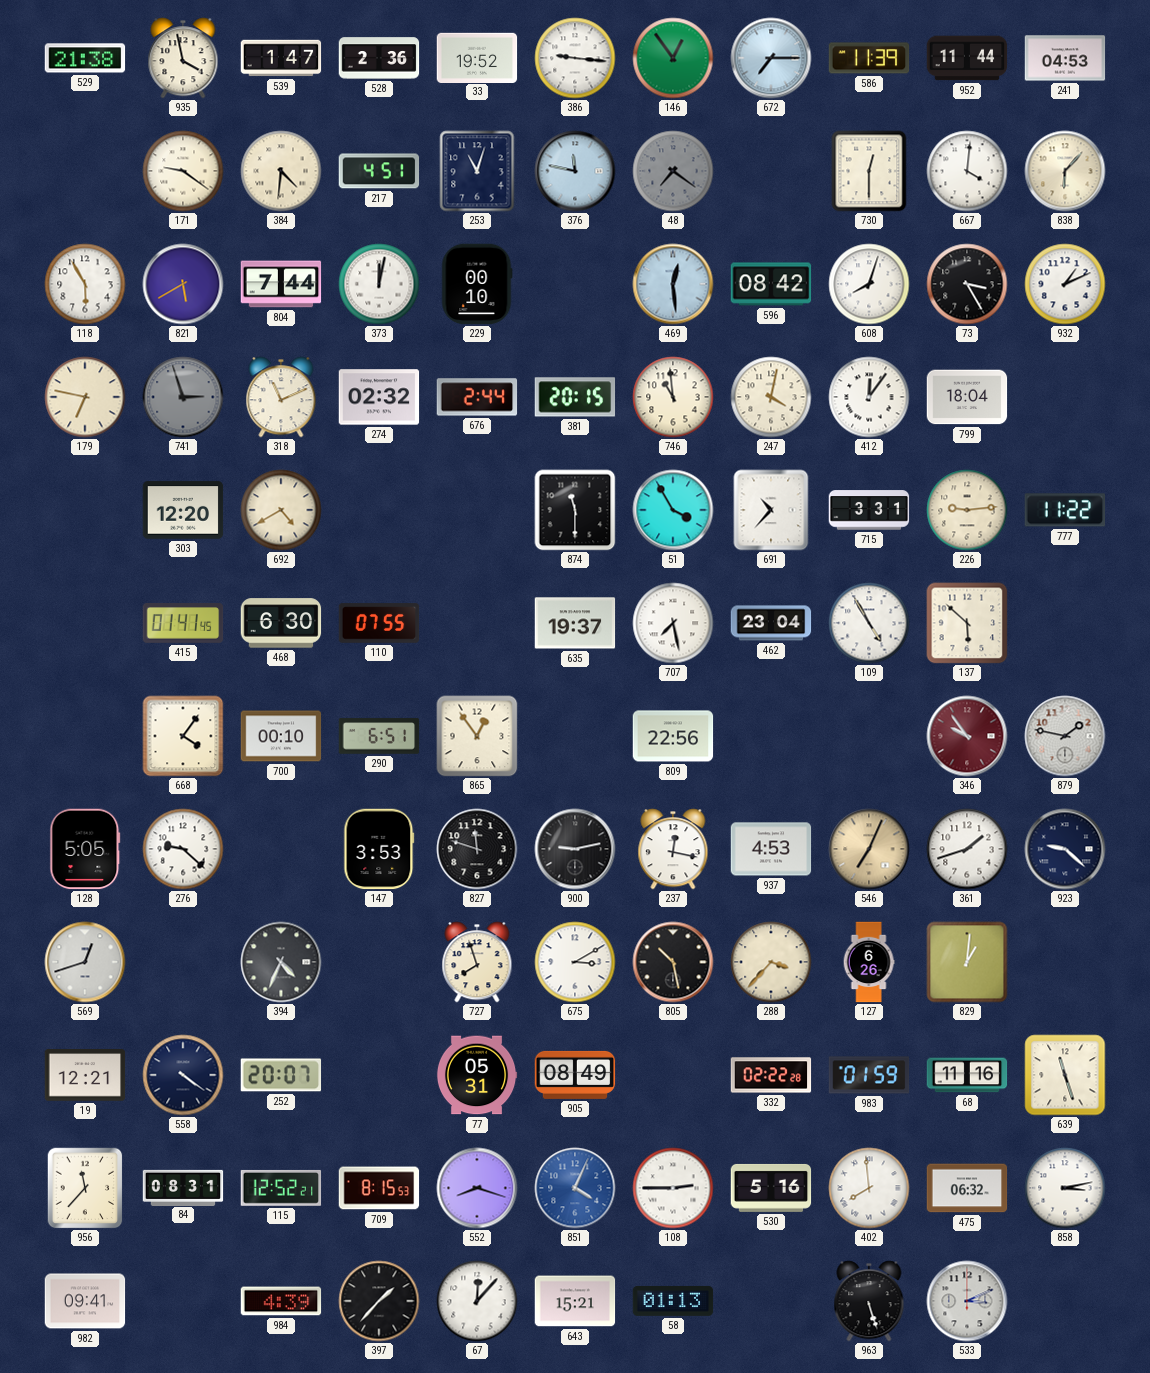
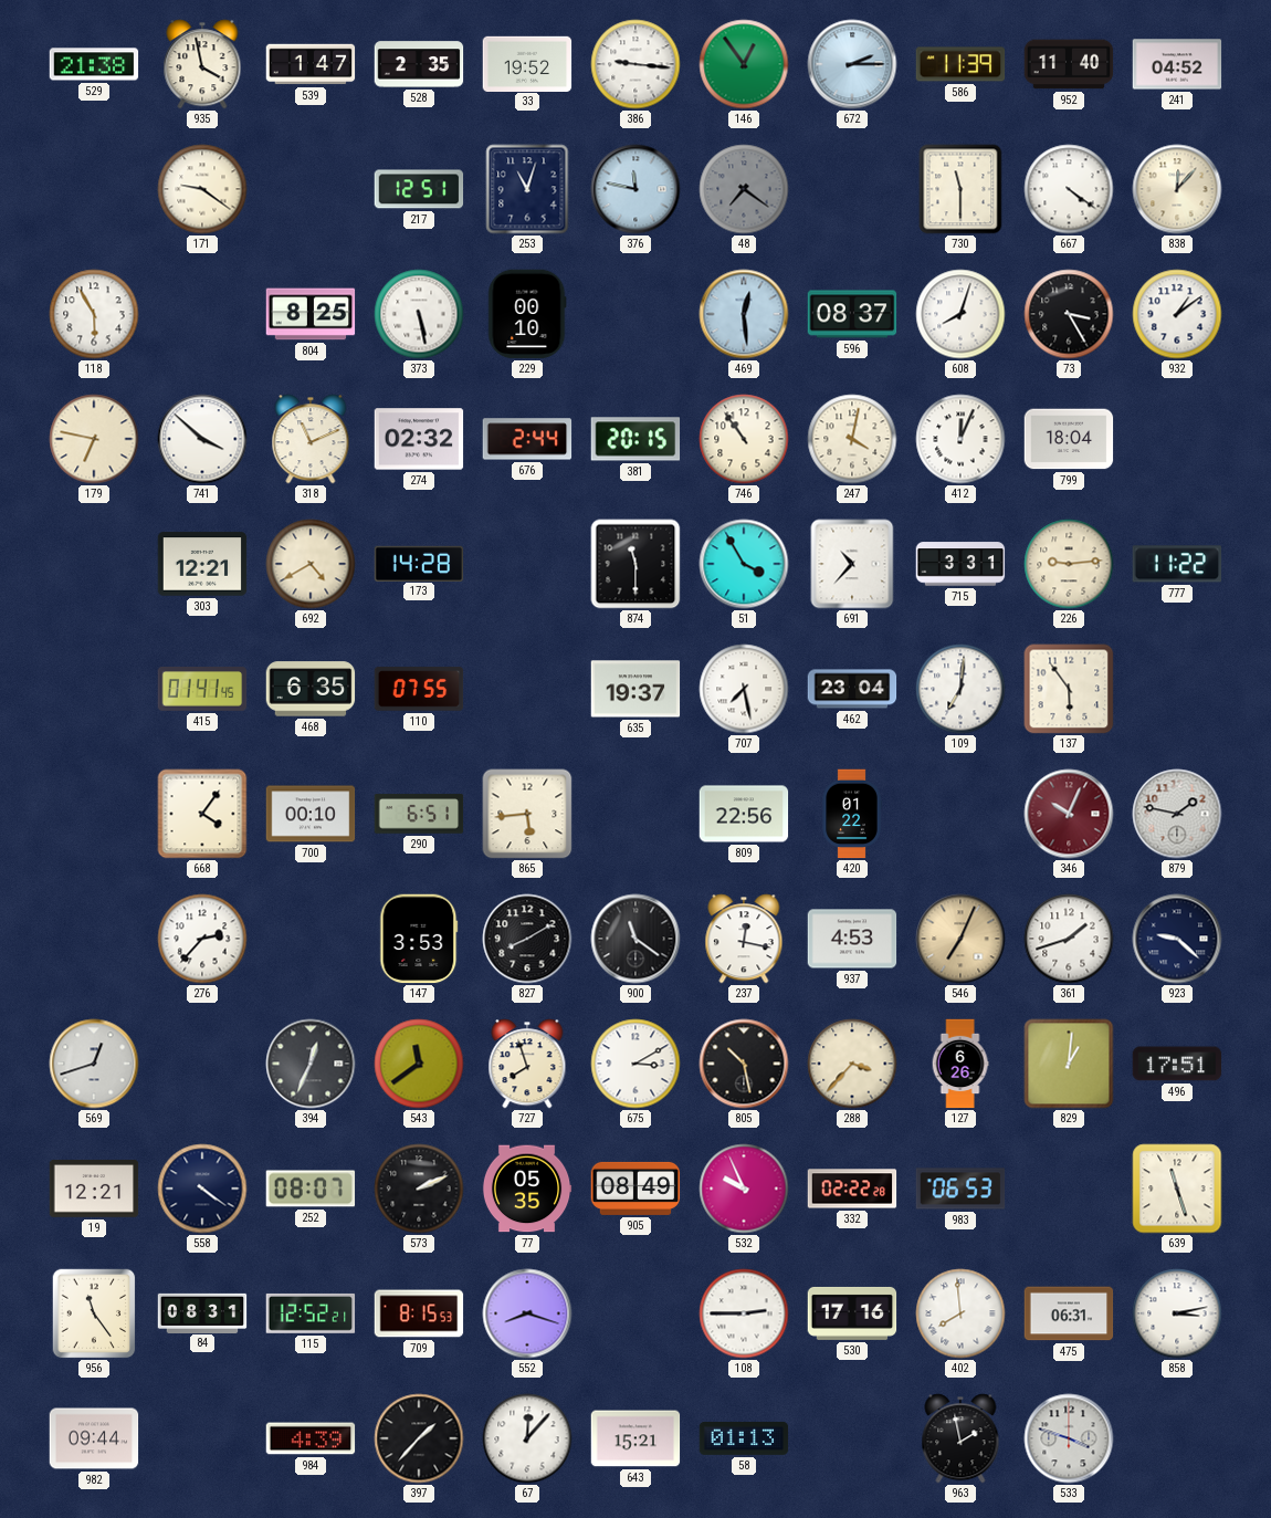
528: 2:36 -> 2:35
672: 7:15 -> 2:15
952: 11:44 -> 11:40
241: 04:53 -> 04:52
384: 4:31 -> none
217: 4:51 -> 12:51
730: 12:30 -> 11:30
667: 4:01 -> 4:21
838: 6:07 -> 12:07
821: 5:40 -> none
804: 7:44 -> 8:25
373: 12:02 -> 5:28
596: 08:42 -> 08:37
932: 1:11 -> 1:09
741: 2:57 -> 3:52
741 dial: grey -> white
746: 10:59 -> 10:54
412: 12:06 -> 12:04
303: 12:20 -> 12:21
173: none -> 14:28
468: 6:30 -> 6:35
109: 4:55 -> 7:01
137: 5:52 -> 5:54
865: 12:54 -> 5:44
420: none -> 01:22
346: 9:54 -> 10:04
128: 5:05 -> none
276: 9:22 -> 2:37
827: 11:48 -> 8:10
900: 9:13 -> 11:21
394: 4:34 -> 12:34
543: none -> 11:39
496: none -> 17:51
252: 20:07 -> 08:07
573: none -> 2:11
77: 05:31 -> 05:35
532: none -> 9:56
983: 01:59 -> 06:53
68: 11:16 -> none
956: 11:37 -> 11:24
851: 4:04 -> none
530: 5:16 -> 17:16
475: 06:32 -> 06:31
982: 09:41 -> 09:44
963: 5:27 -> 1:58
533: 3:11 -> 3:48
